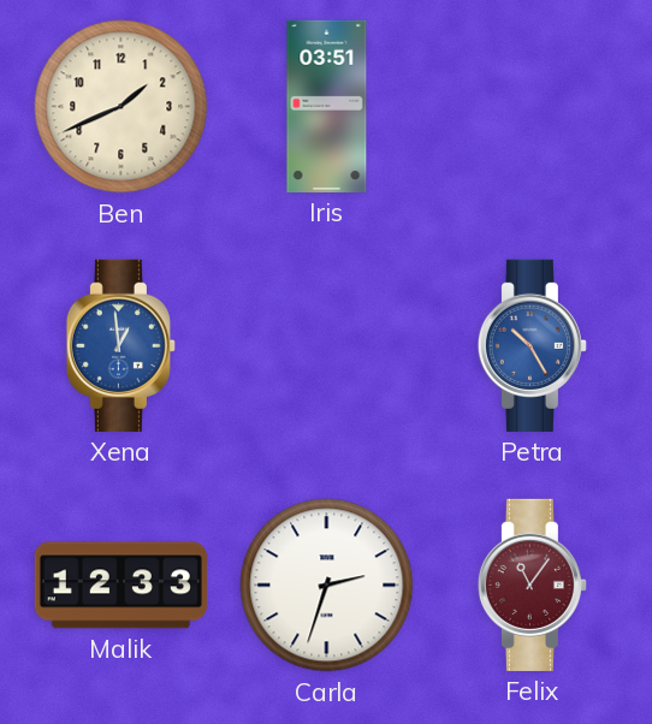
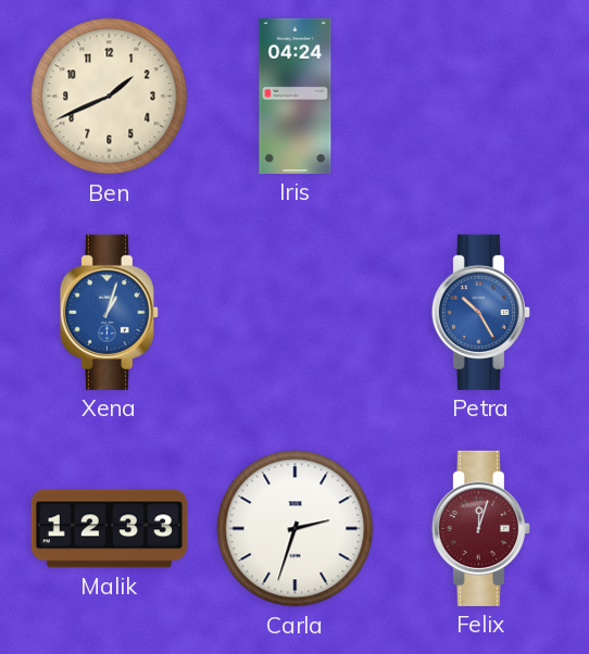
Iris: 03:51 -> 04:24
Xena: 12:59 -> 1:03
Felix: 11:06 -> 12:03
